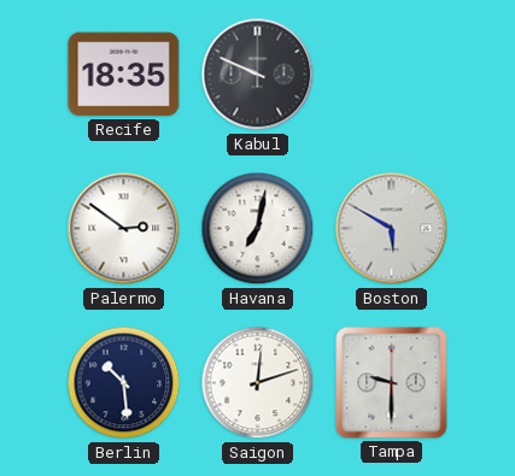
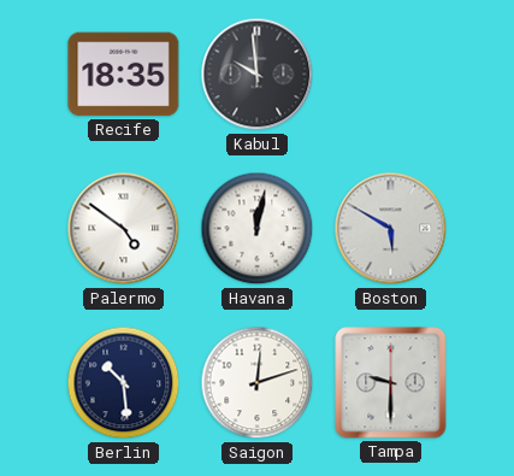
Kabul: 9:49 -> 9:59
Palermo: 2:51 -> 4:51
Havana: 7:02 -> 12:02
